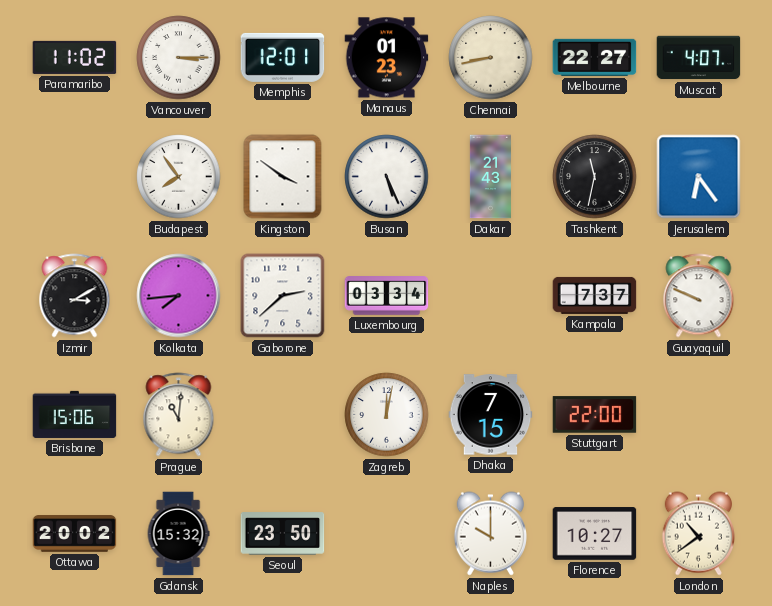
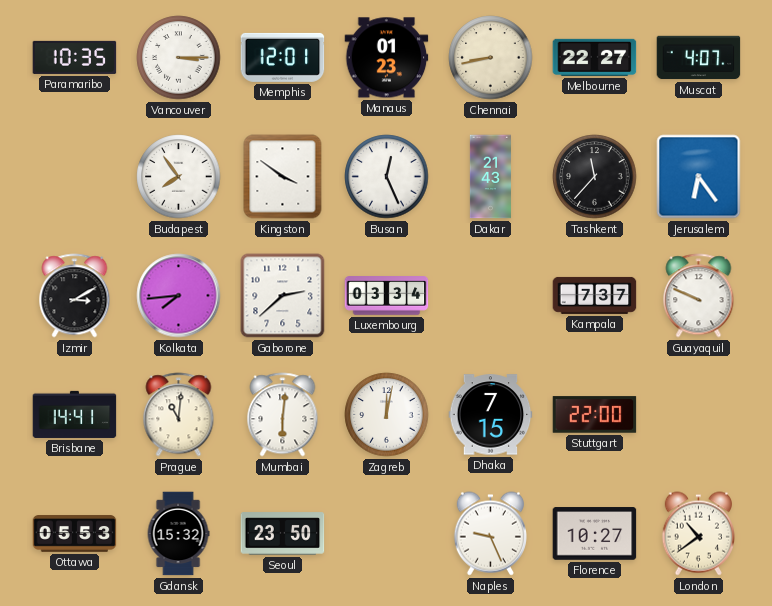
Paramaribo: 11:02 -> 10:35
Busan: 5:26 -> 12:26
Tashkent: 11:32 -> 11:37
Brisbane: 15:06 -> 14:41
Mumbai: none -> 6:01
Ottawa: 20:02 -> 05:53
Naples: 10:00 -> 9:26
